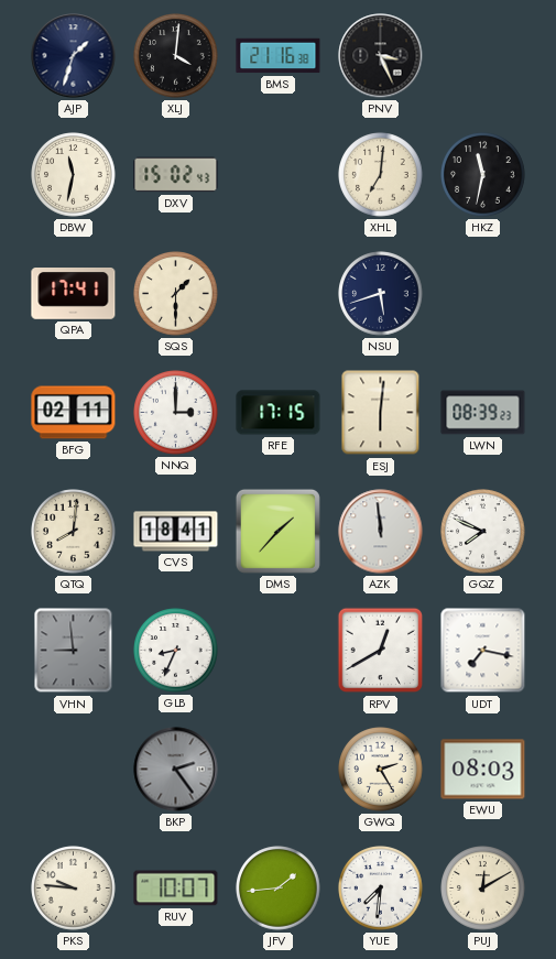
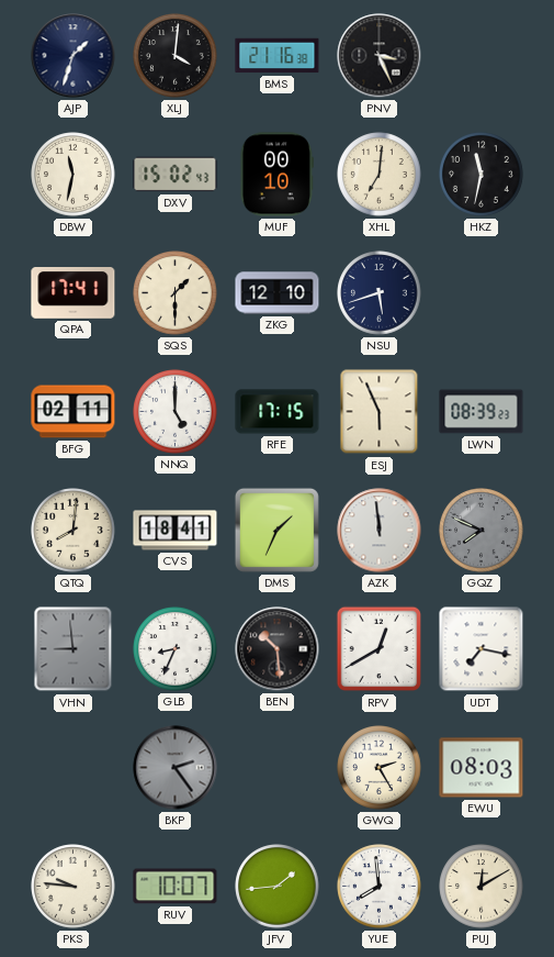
MUF: none -> 00:10
ZKG: none -> 12:10
NNQ: 3:00 -> 5:00
ESJ: 6:01 -> 5:56
DMS: 1:37 -> 1:34
GQZ dial: white -> grey
BEN: none -> 10:29
YUE: 7:31 -> 7:59
